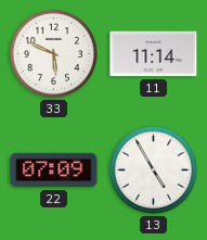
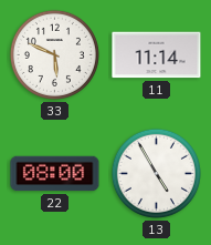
22: 07:09 -> 08:00
